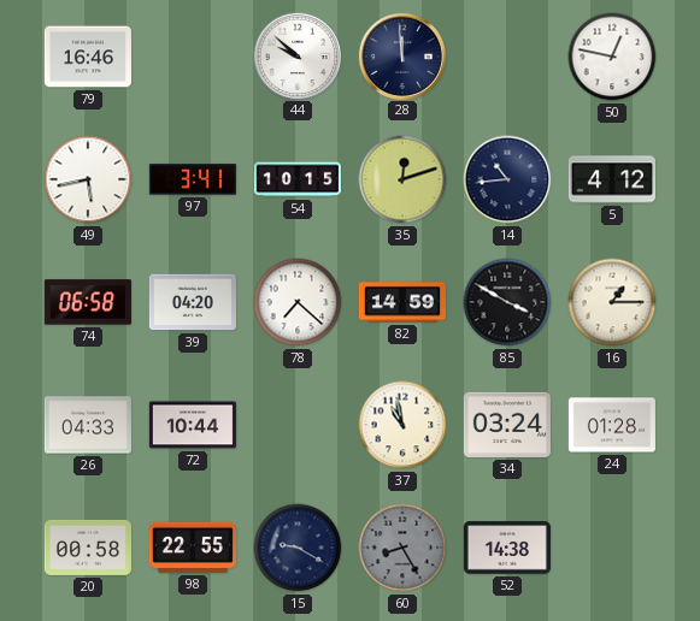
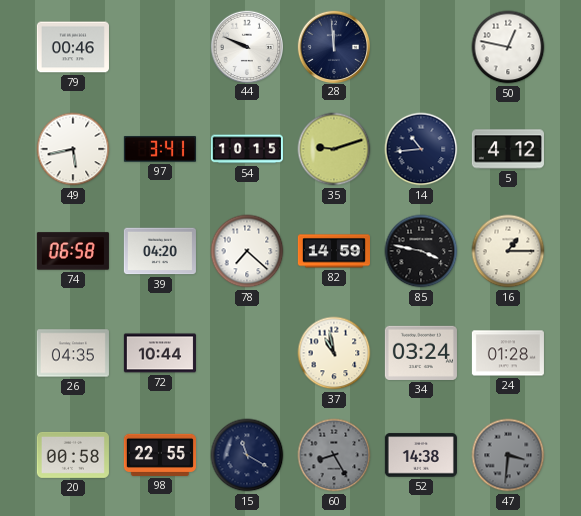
79: 16:46 -> 00:46
44: 9:52 -> 9:49
35: 12:12 -> 9:12
85: 3:50 -> 3:47
26: 04:33 -> 04:35
15: 9:20 -> 11:20
47: none -> 3:31
